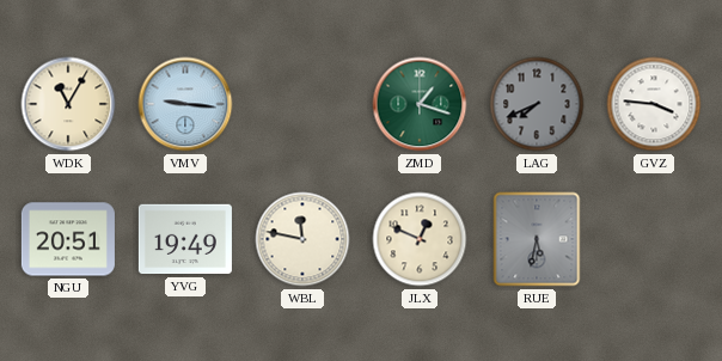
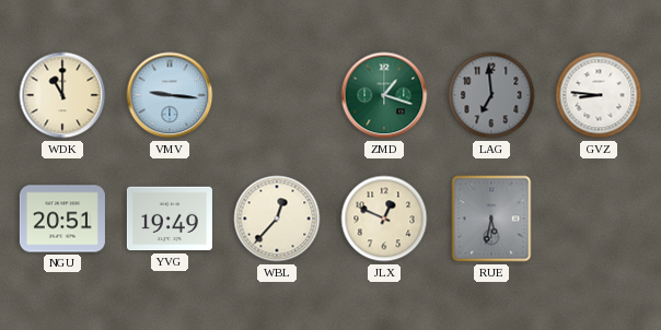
WDK: 11:05 -> 11:00
LAG: 7:41 -> 6:59
GVZ: 3:46 -> 8:46
WBL: 11:47 -> 12:37
